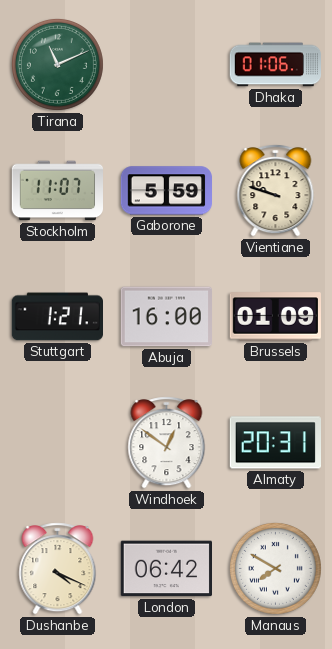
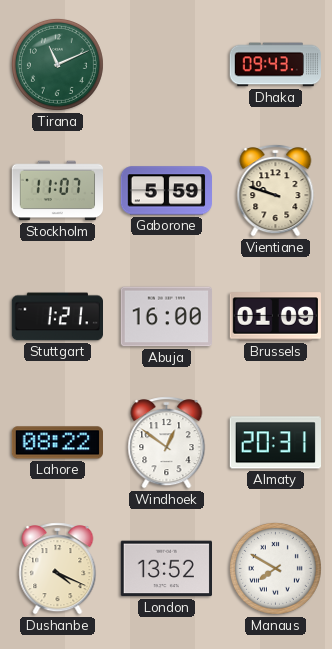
Dhaka: 01:06 -> 09:43
Lahore: none -> 08:22
London: 06:42 -> 13:52
